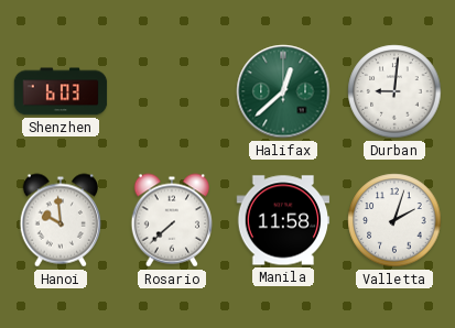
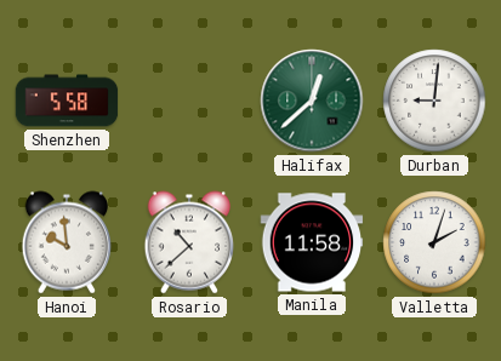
Shenzhen: 6:03 -> 5:58
Rosario: 7:38 -> 10:38
